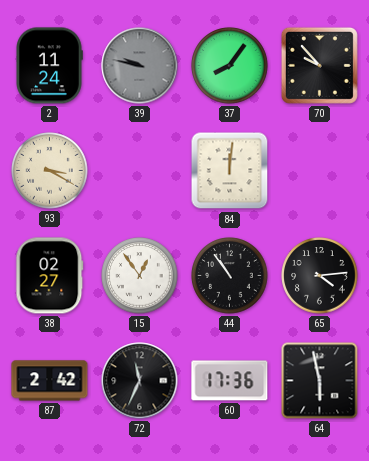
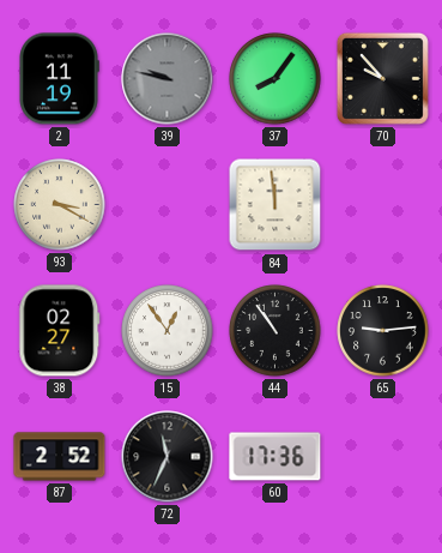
2: 11:24 -> 11:19
84: 12:01 -> 11:59
65: 4:14 -> 9:14
87: 2:42 -> 2:52
64: 5:58 -> none
